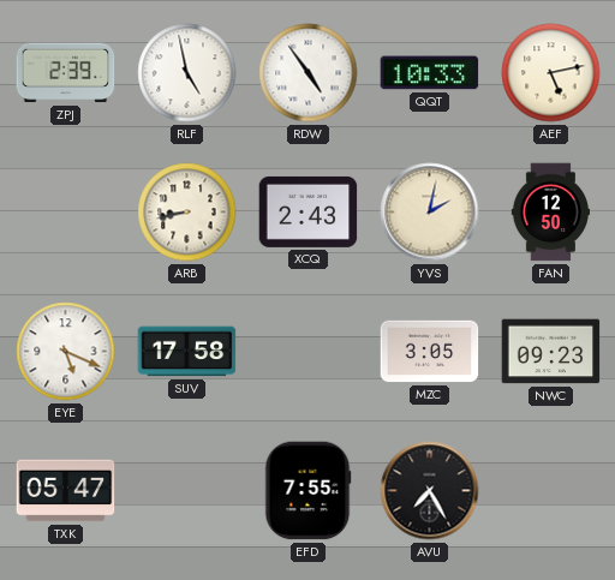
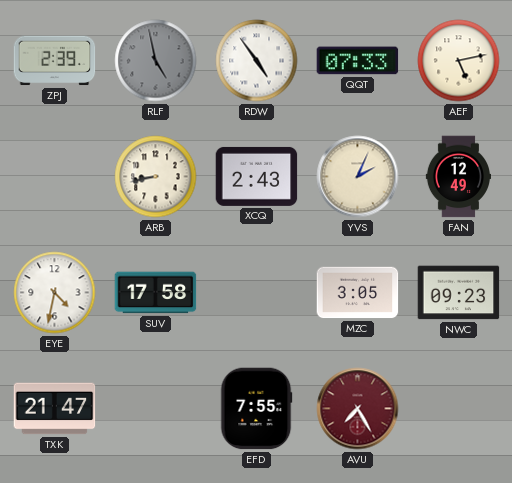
RLF dial: white -> grey
QQT: 10:33 -> 07:33
YVS: 2:02 -> 2:04
FAN: 12:50 -> 12:49
EYE: 5:19 -> 4:32
TXK: 05:47 -> 21:47
AVU dial: black -> burgundy
